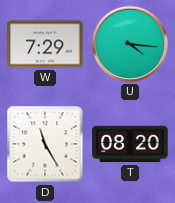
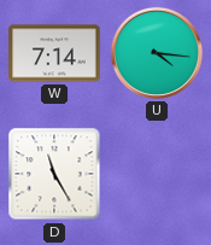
W: 7:29 -> 7:14
T: 08:20 -> none
